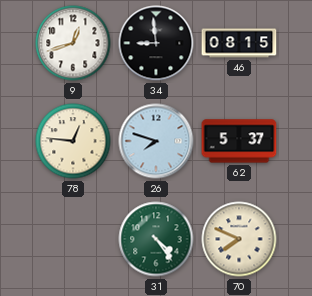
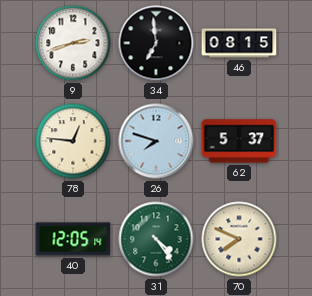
9: 12:42 -> 2:42
34: 8:59 -> 6:59
40: none -> 12:05
